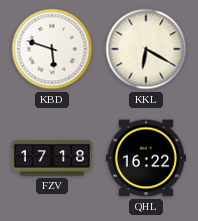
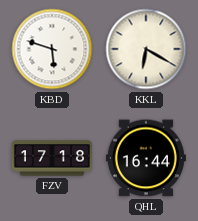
QHL: 16:22 -> 16:44
